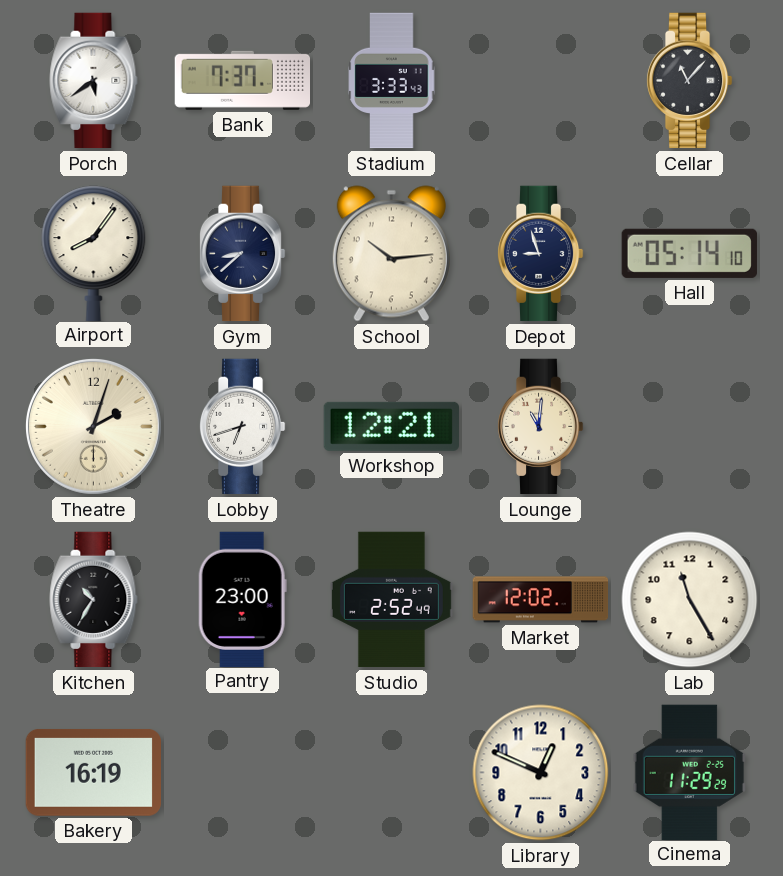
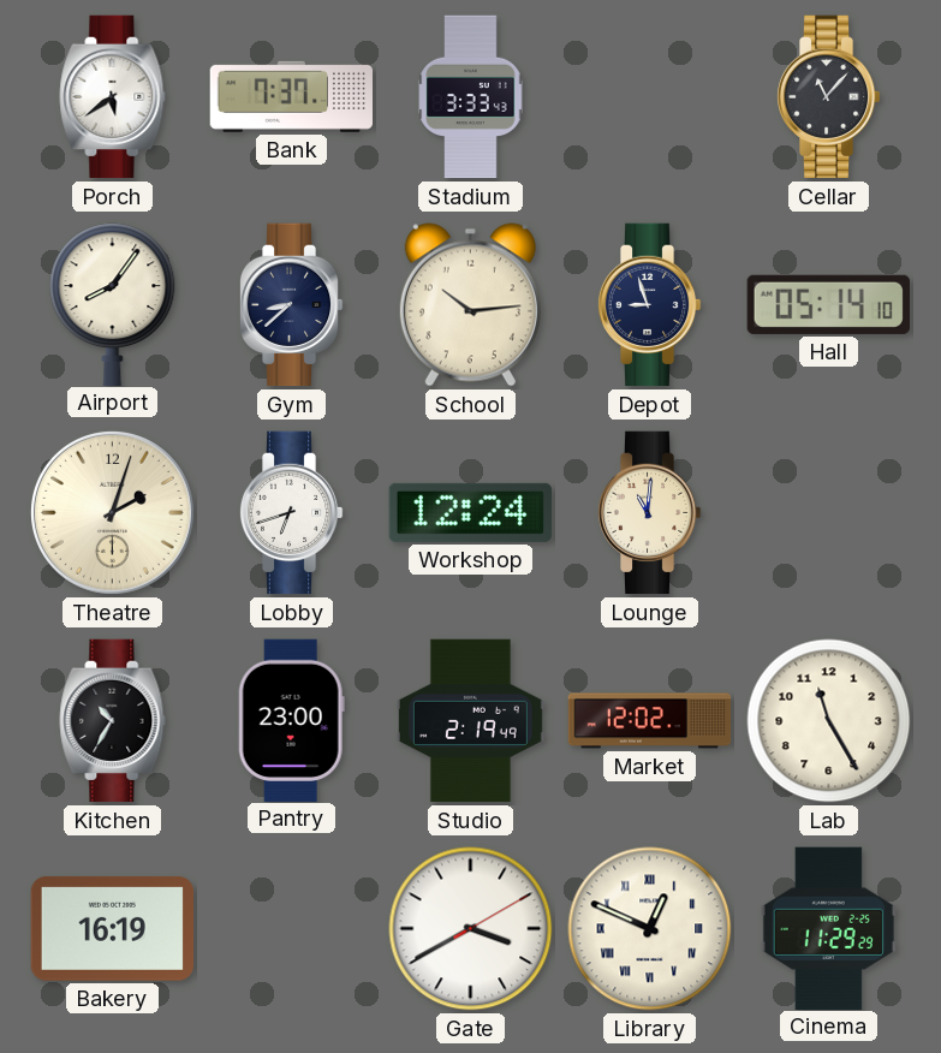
Workshop: 12:21 -> 12:24
Studio: 2:52 -> 2:19
Gate: none -> 3:40
Library numerals: Arabic -> Roman
